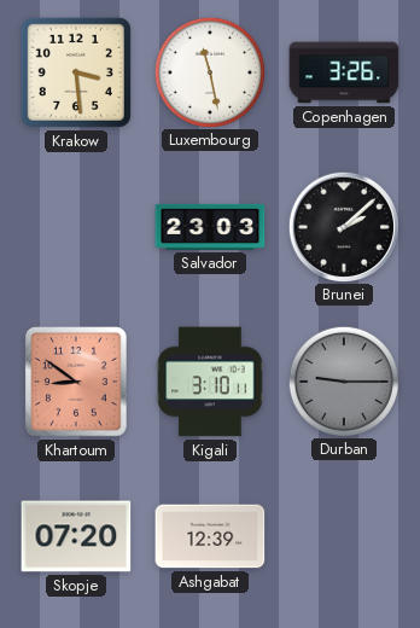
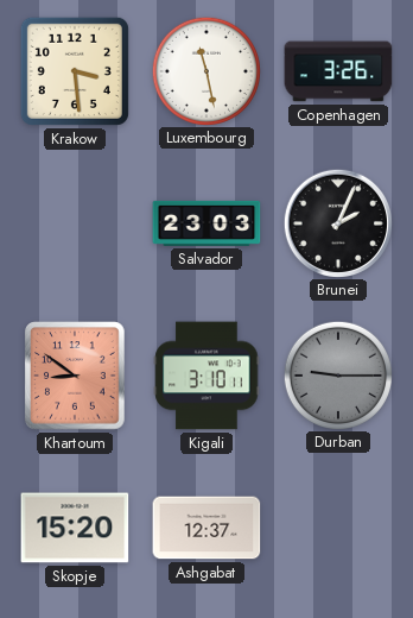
Brunei: 2:08 -> 2:04
Skopje: 07:20 -> 15:20
Ashgabat: 12:39 -> 12:37
